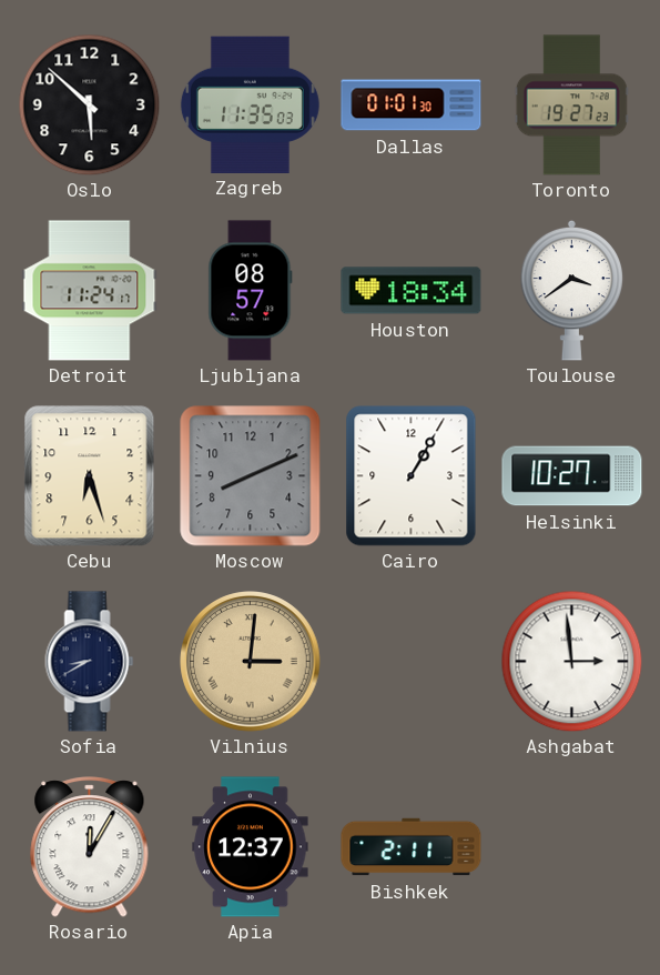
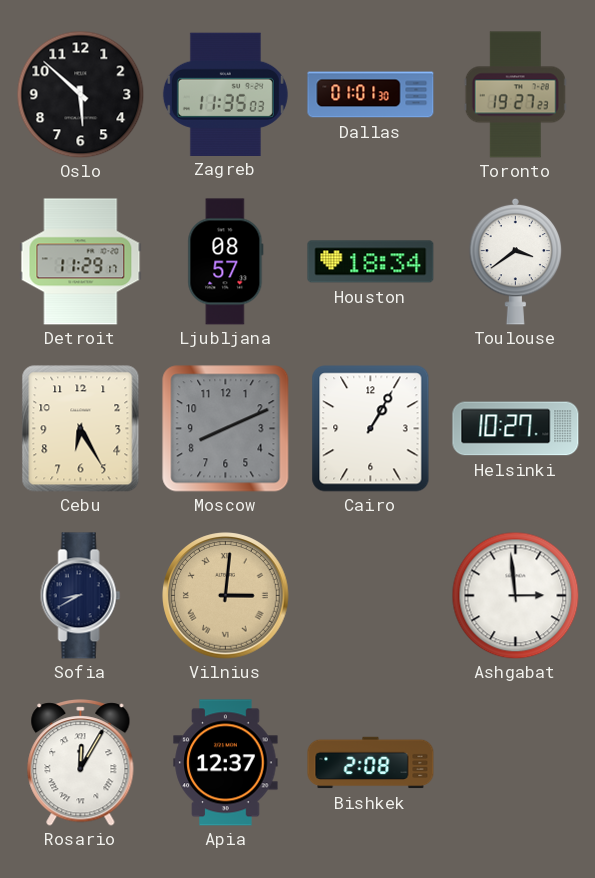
Detroit: 11:24 -> 11:29
Cebu: 6:27 -> 6:25
Bishkek: 2:11 -> 2:08
